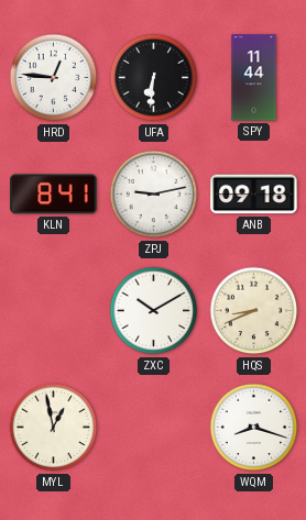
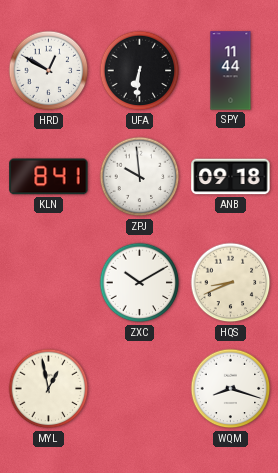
HRD: 12:46 -> 12:50
ZPJ: 9:13 -> 9:59
